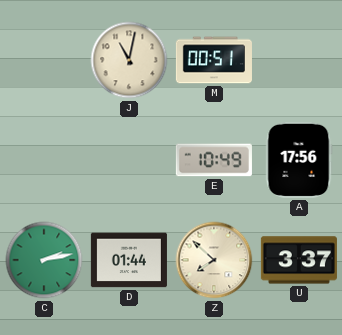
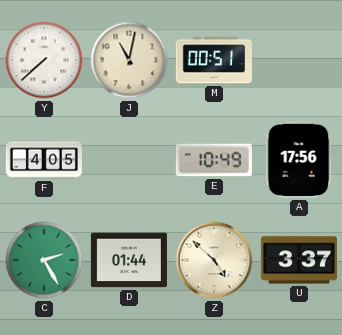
Y: none -> 7:38
F: none -> 4:05
C: 2:13 -> 2:25
Z: 7:52 -> 4:52
